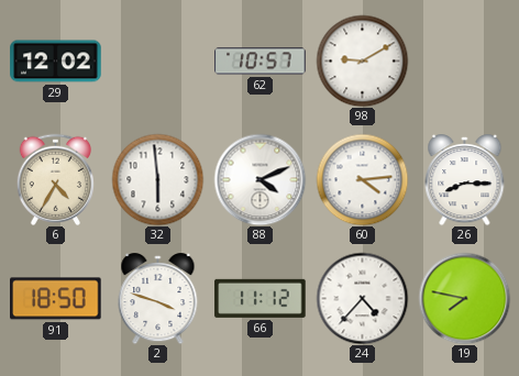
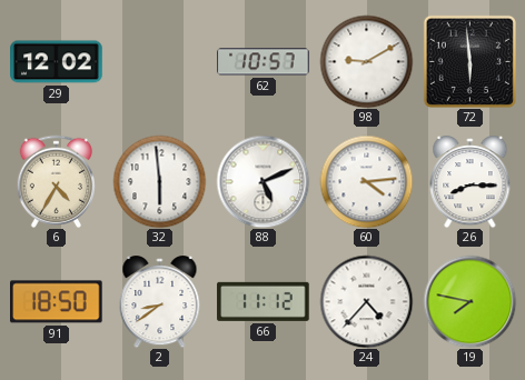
72: none -> 5:59
88: 4:11 -> 5:11
2: 3:48 -> 8:39
